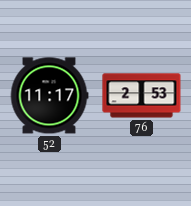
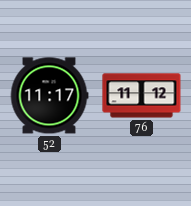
76: 2:53 -> 11:12
